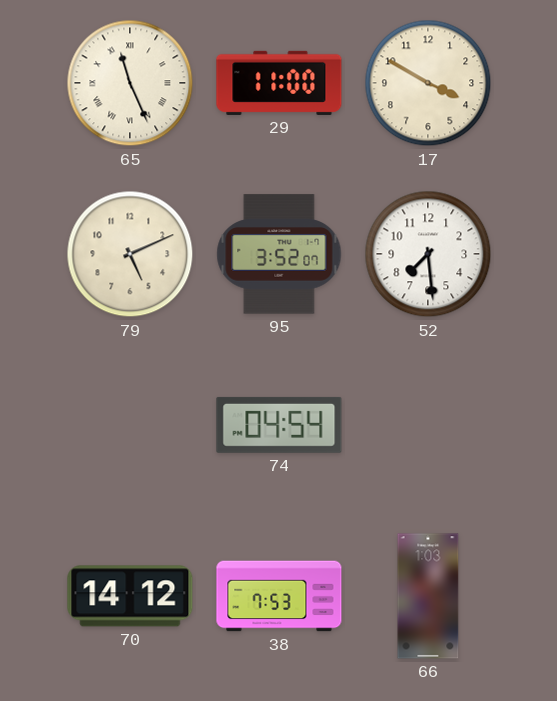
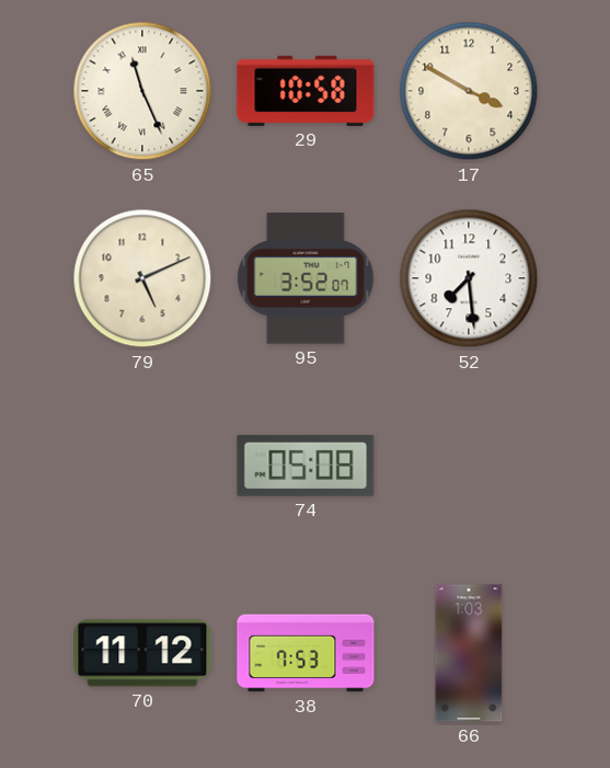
29: 11:00 -> 10:58
74: 04:54 -> 05:08
70: 14:12 -> 11:12
